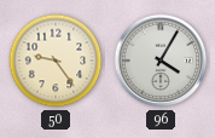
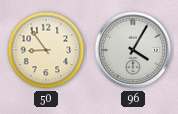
50: 9:24 -> 8:54
